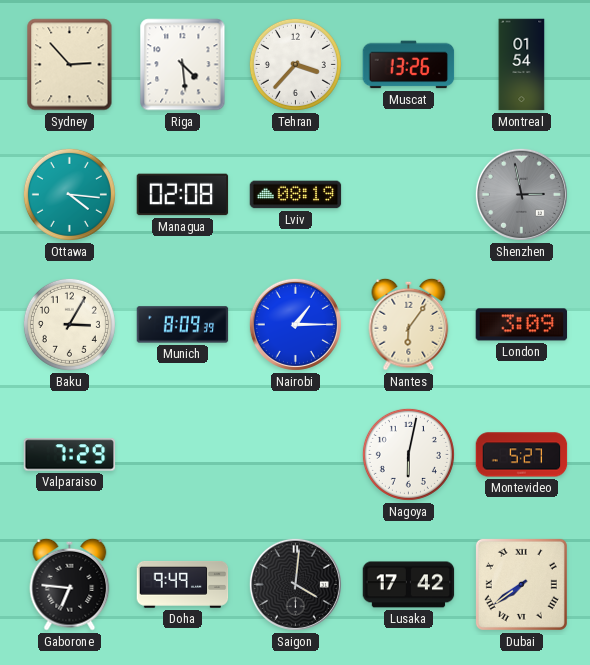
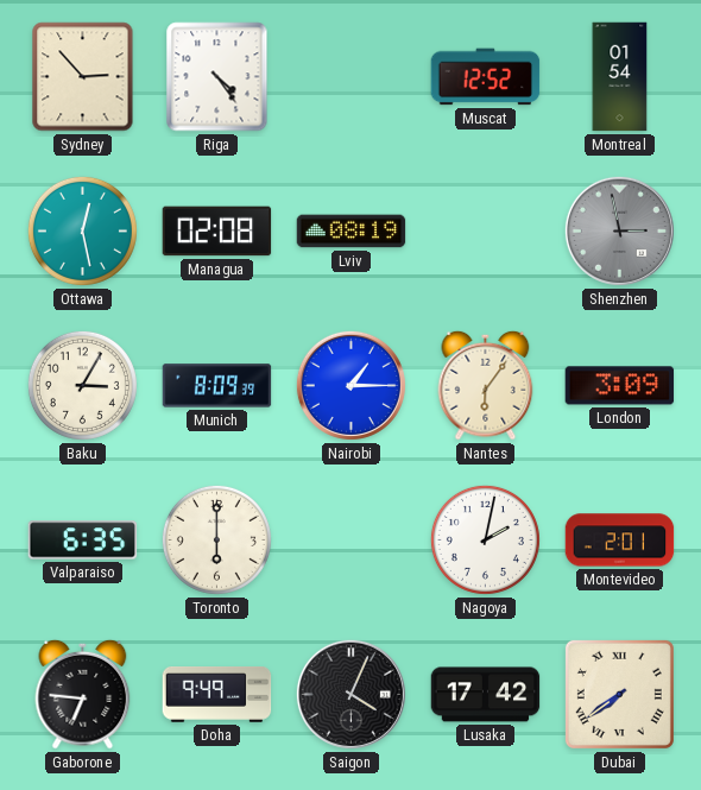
Riga: 4:29 -> 4:24
Tehran: 3:37 -> none
Muscat: 13:26 -> 12:52
Ottawa: 4:16 -> 12:28
Valparaiso: 7:29 -> 6:35
Toronto: none -> 6:00
Nagoya: 6:02 -> 2:02
Montevideo: 5:27 -> 2:01
Saigon: 4:01 -> 4:04
